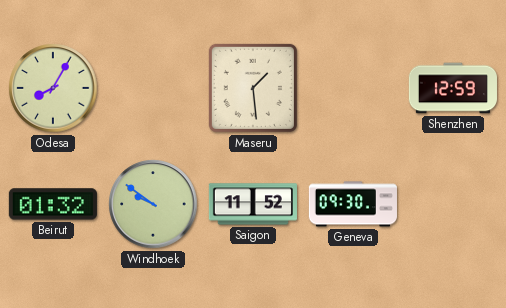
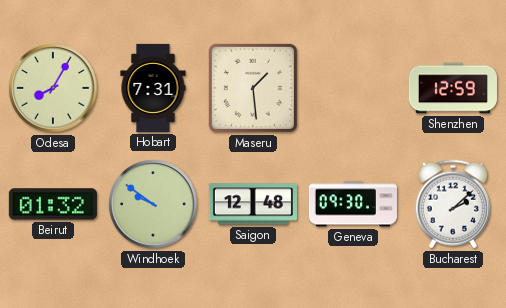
Hobart: none -> 7:31
Saigon: 11:52 -> 12:48
Bucharest: none -> 2:08
